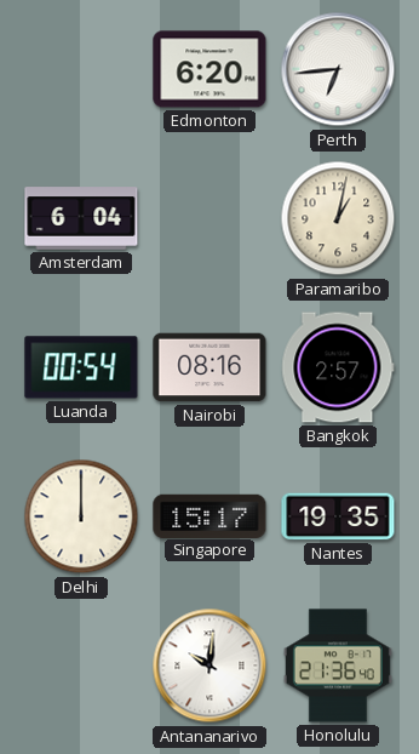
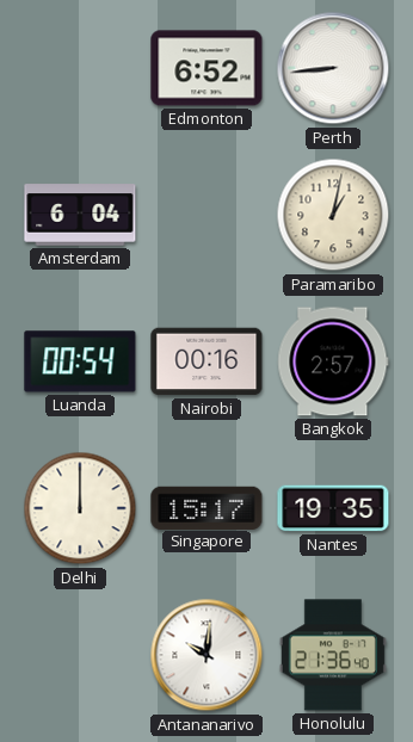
Edmonton: 6:20 -> 6:52
Perth: 6:44 -> 8:44
Nairobi: 08:16 -> 00:16
